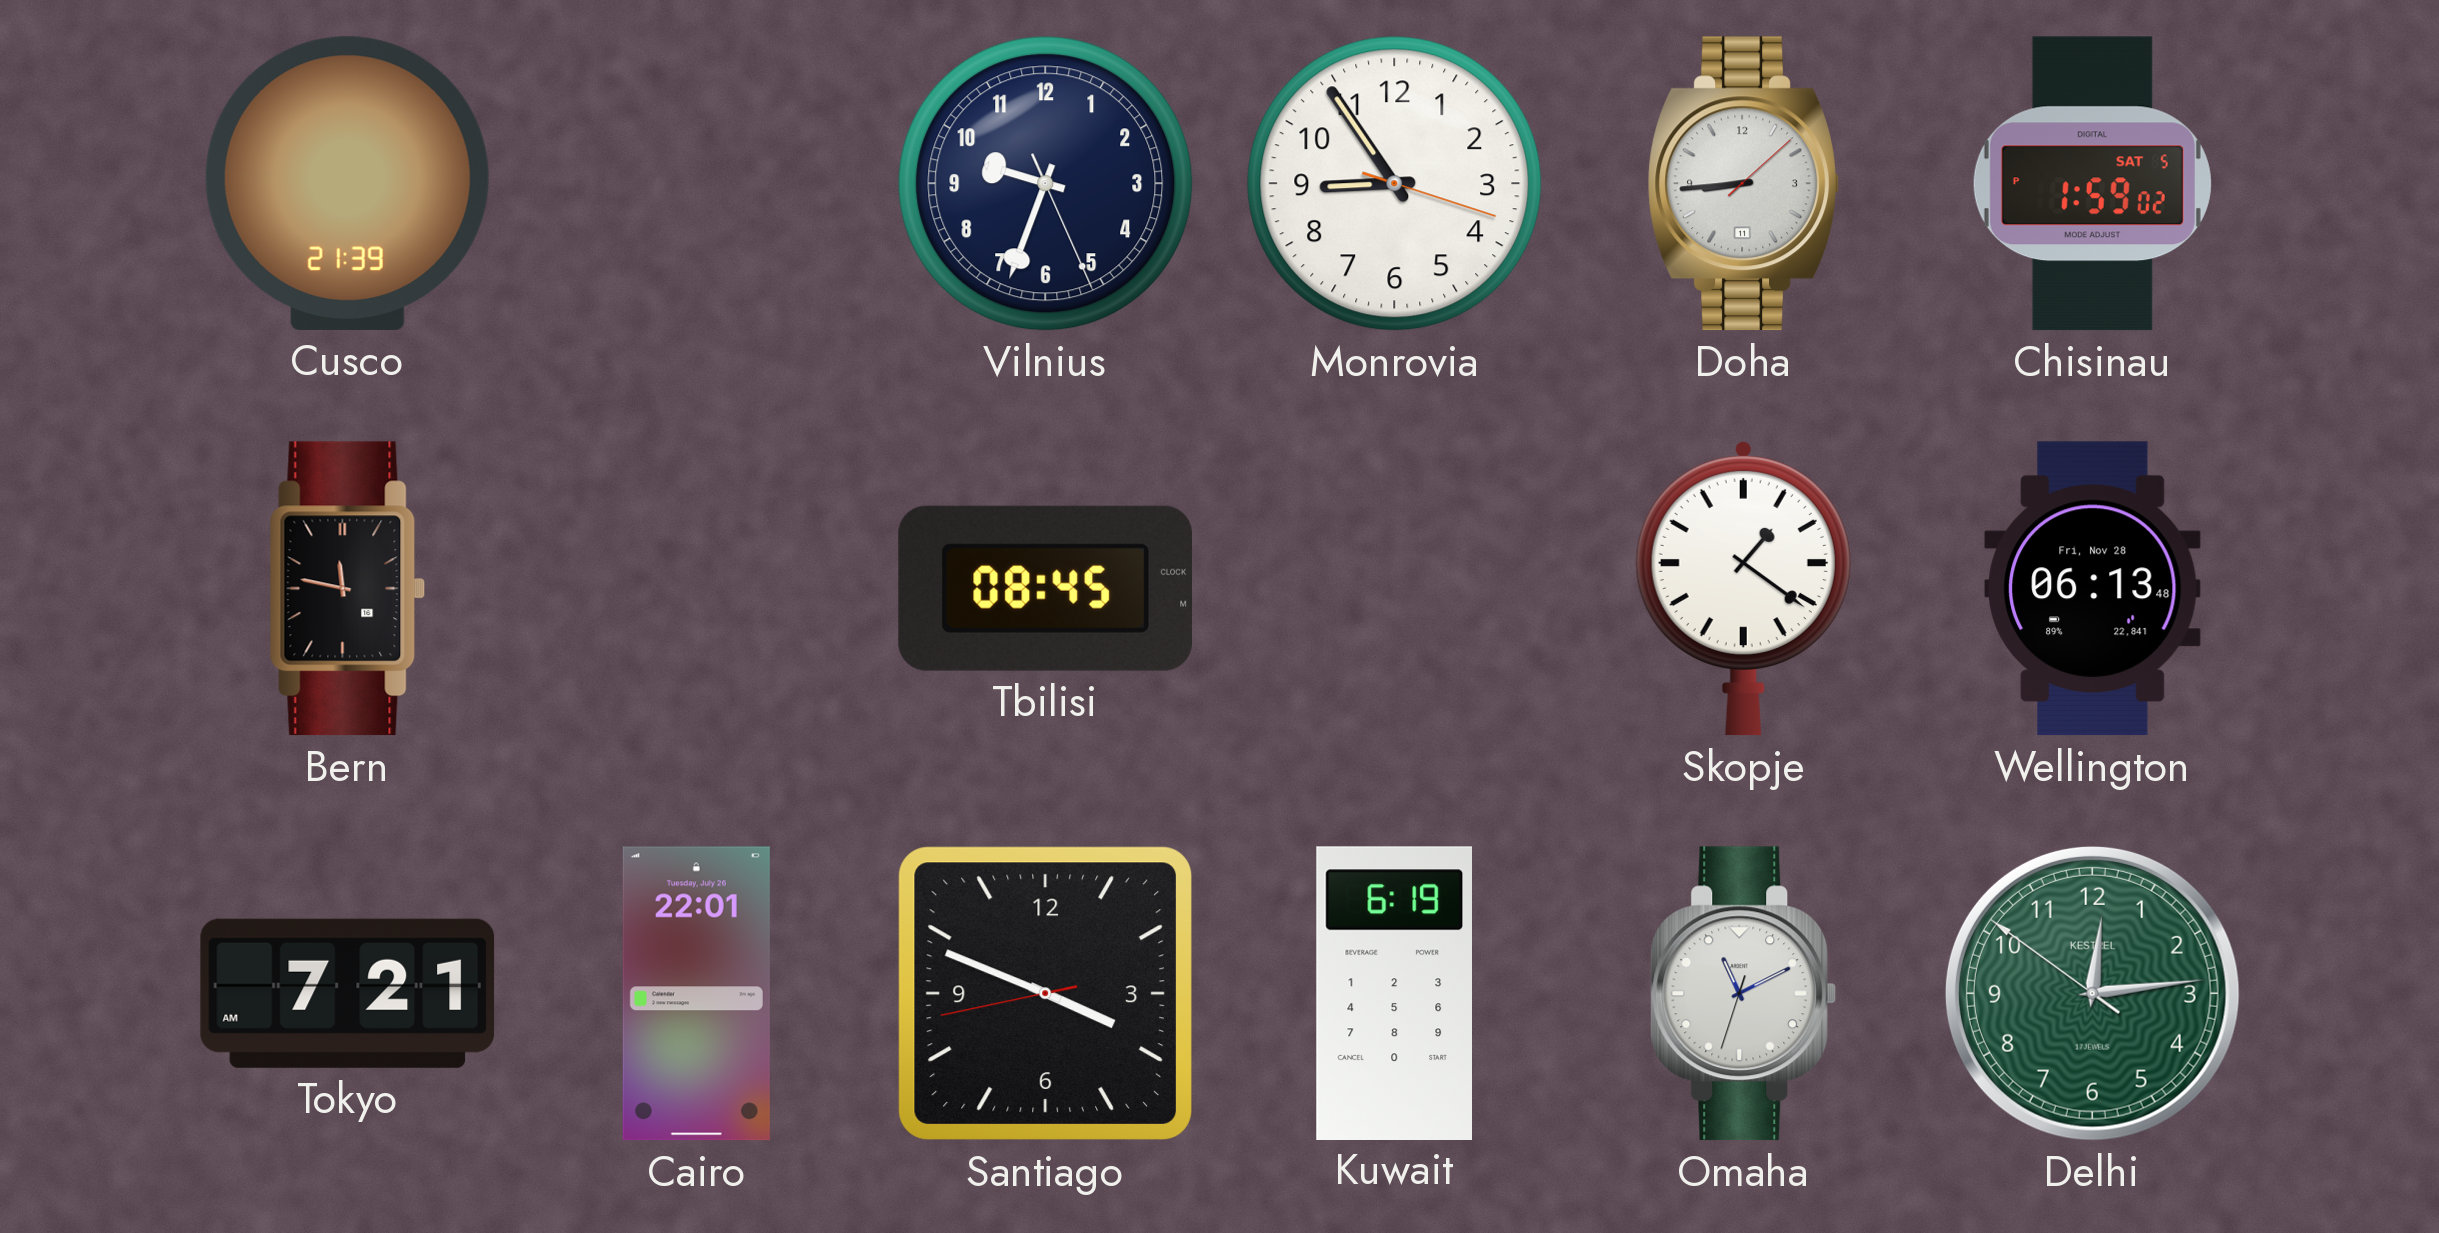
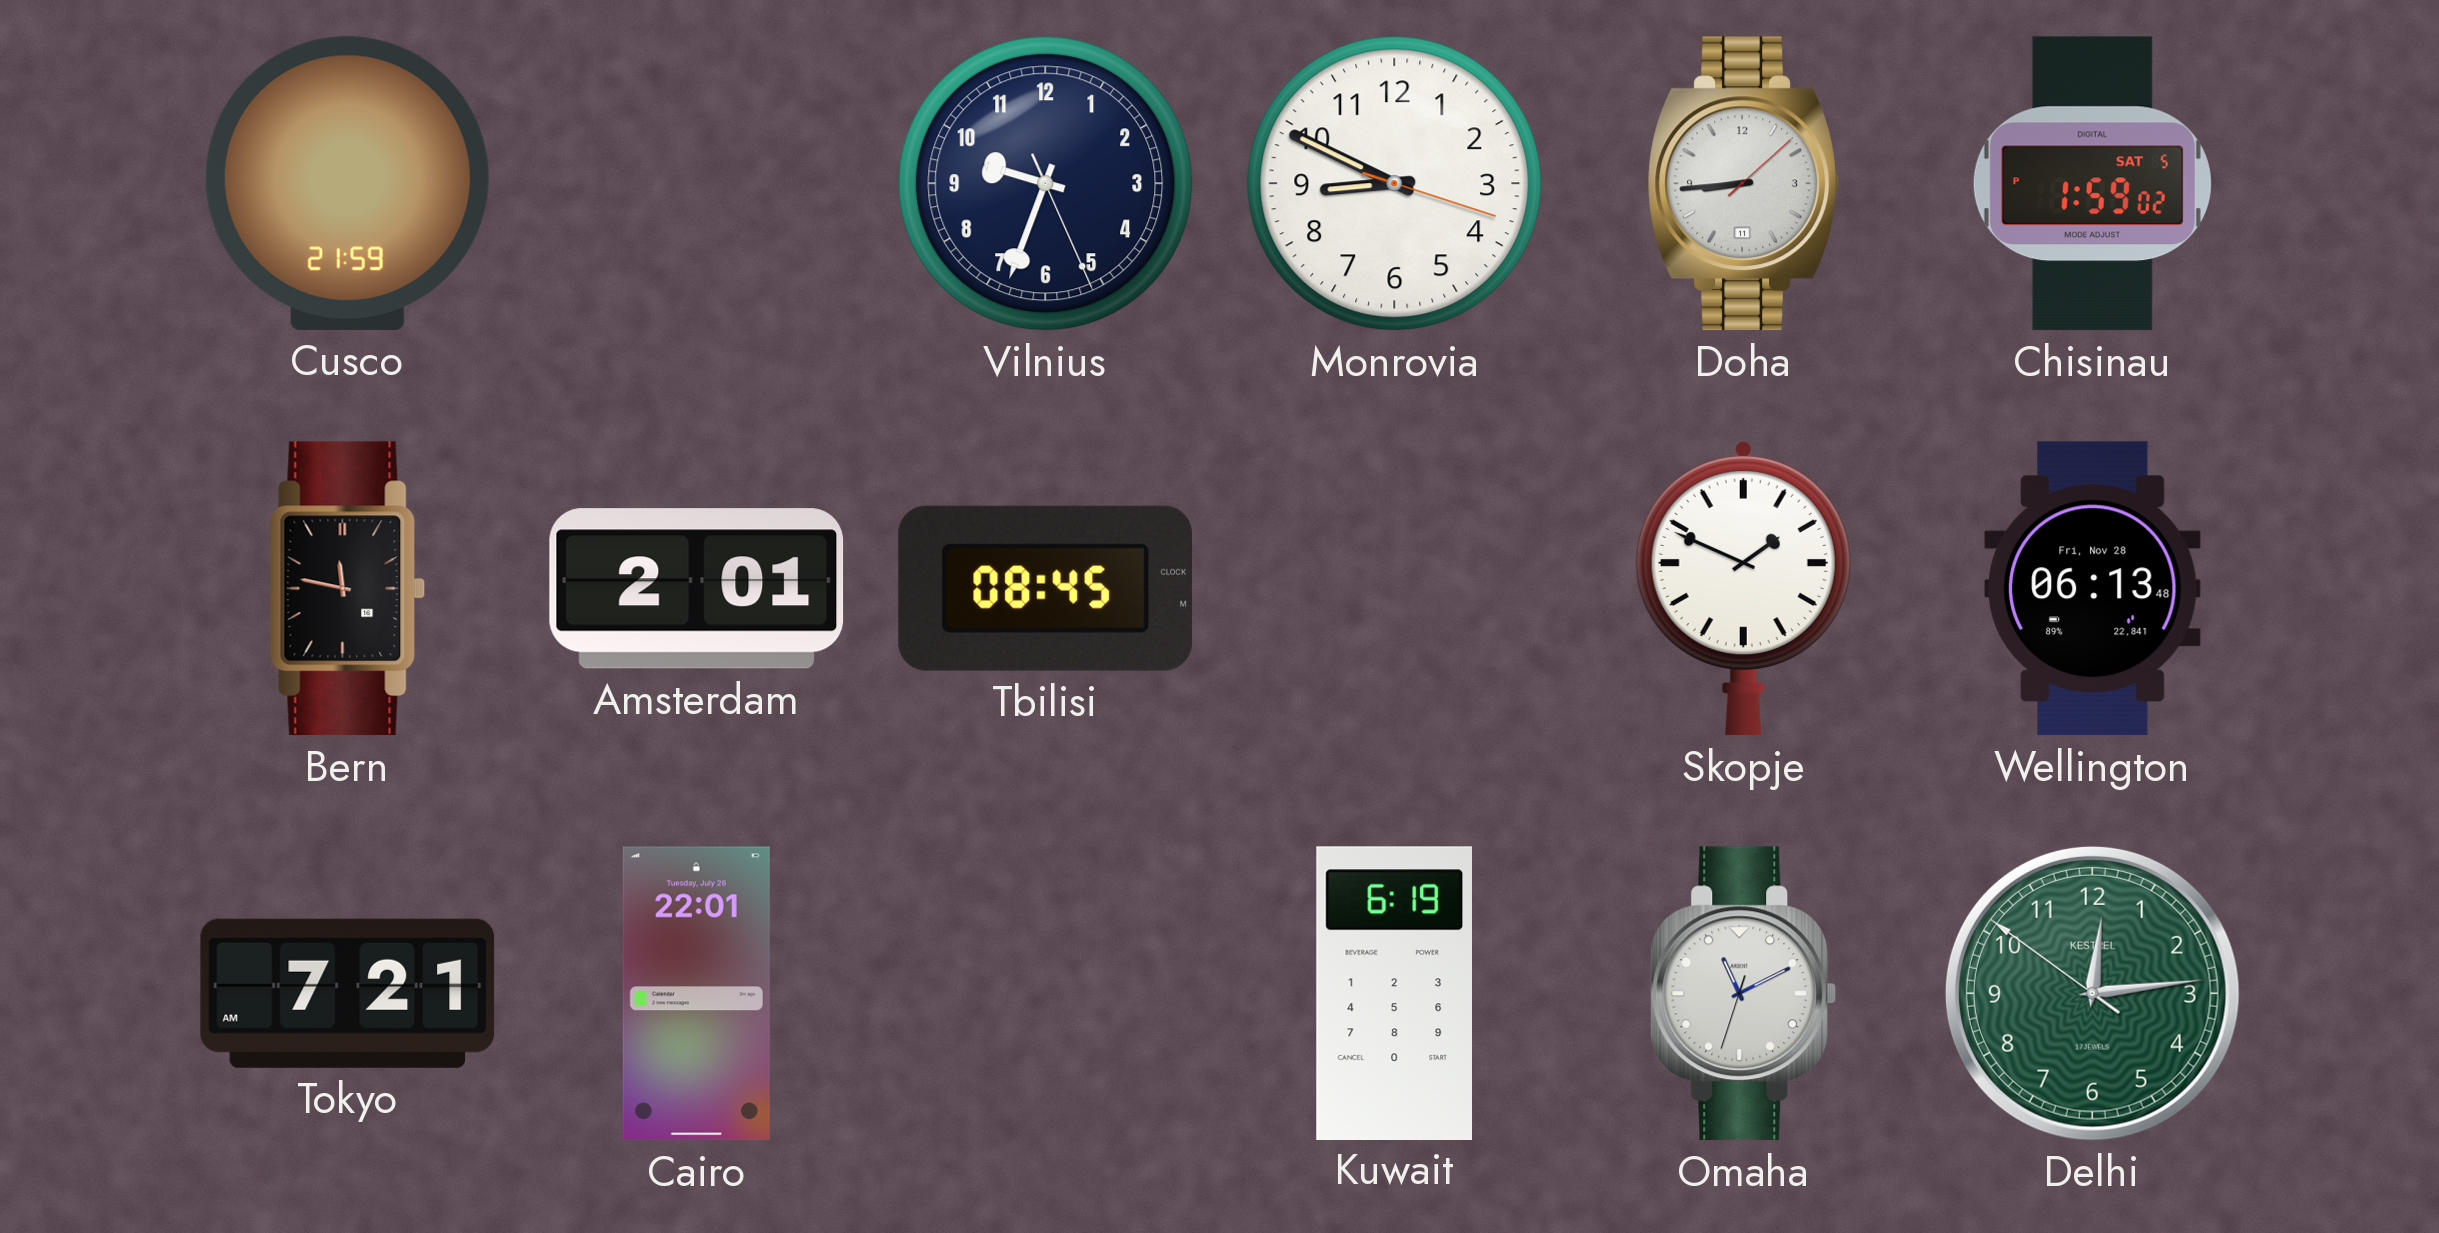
Cusco: 21:39 -> 21:59
Monrovia: 8:54 -> 8:49
Amsterdam: none -> 2:01
Skopje: 1:21 -> 1:49
Santiago: 3:48 -> none
